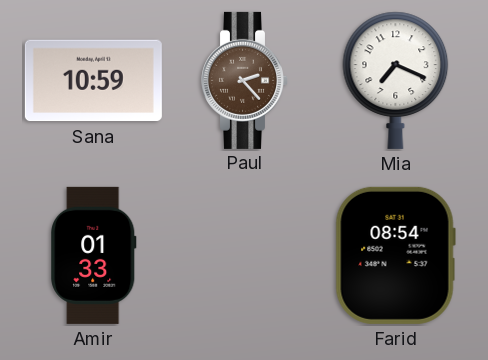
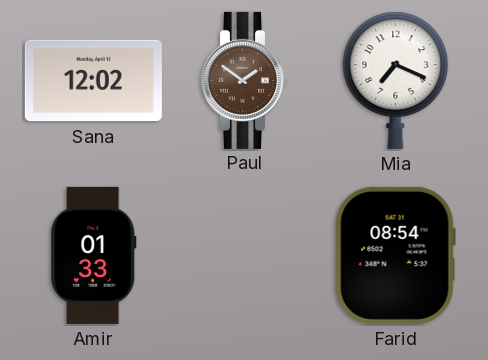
Sana: 10:59 -> 12:02
Paul: 2:23 -> 1:51
